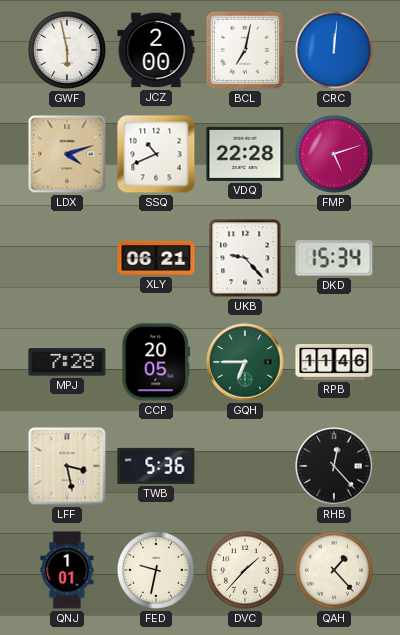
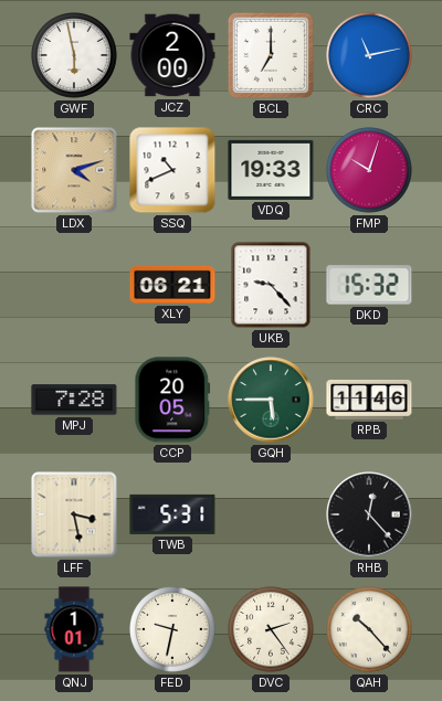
BCL: 7:02 -> 7:00
CRC: 12:01 -> 11:13
VDQ: 22:28 -> 19:33
FMP: 5:12 -> 10:03
DKD: 15:34 -> 15:32
GQH: 6:45 -> 5:45
TWB: 5:36 -> 5:31
DVC: 1:37 -> 2:24
QAH: 1:23 -> 10:23
